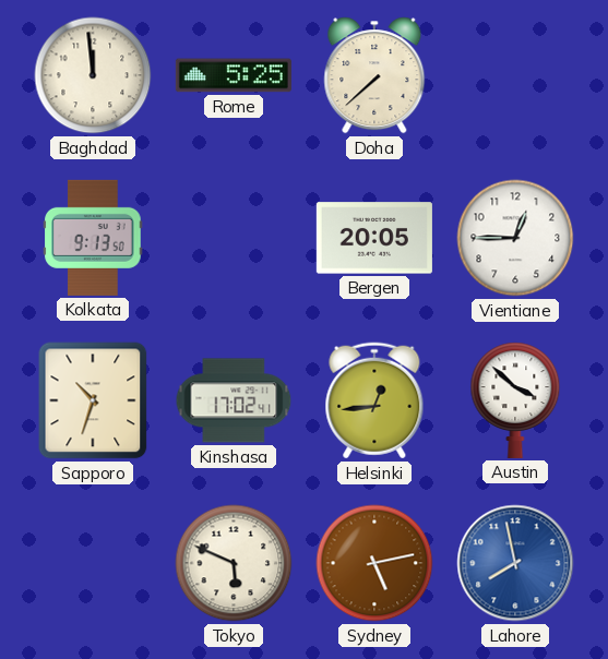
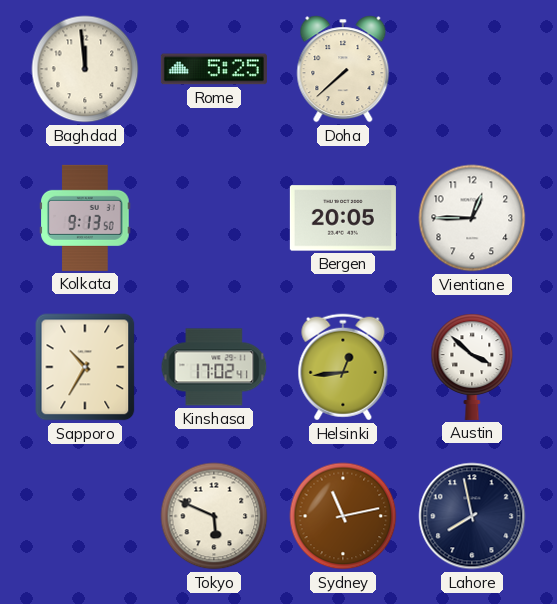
Sapporo: 10:33 -> 10:35
Sydney: 5:13 -> 11:13
Lahore dial: blue -> navy
